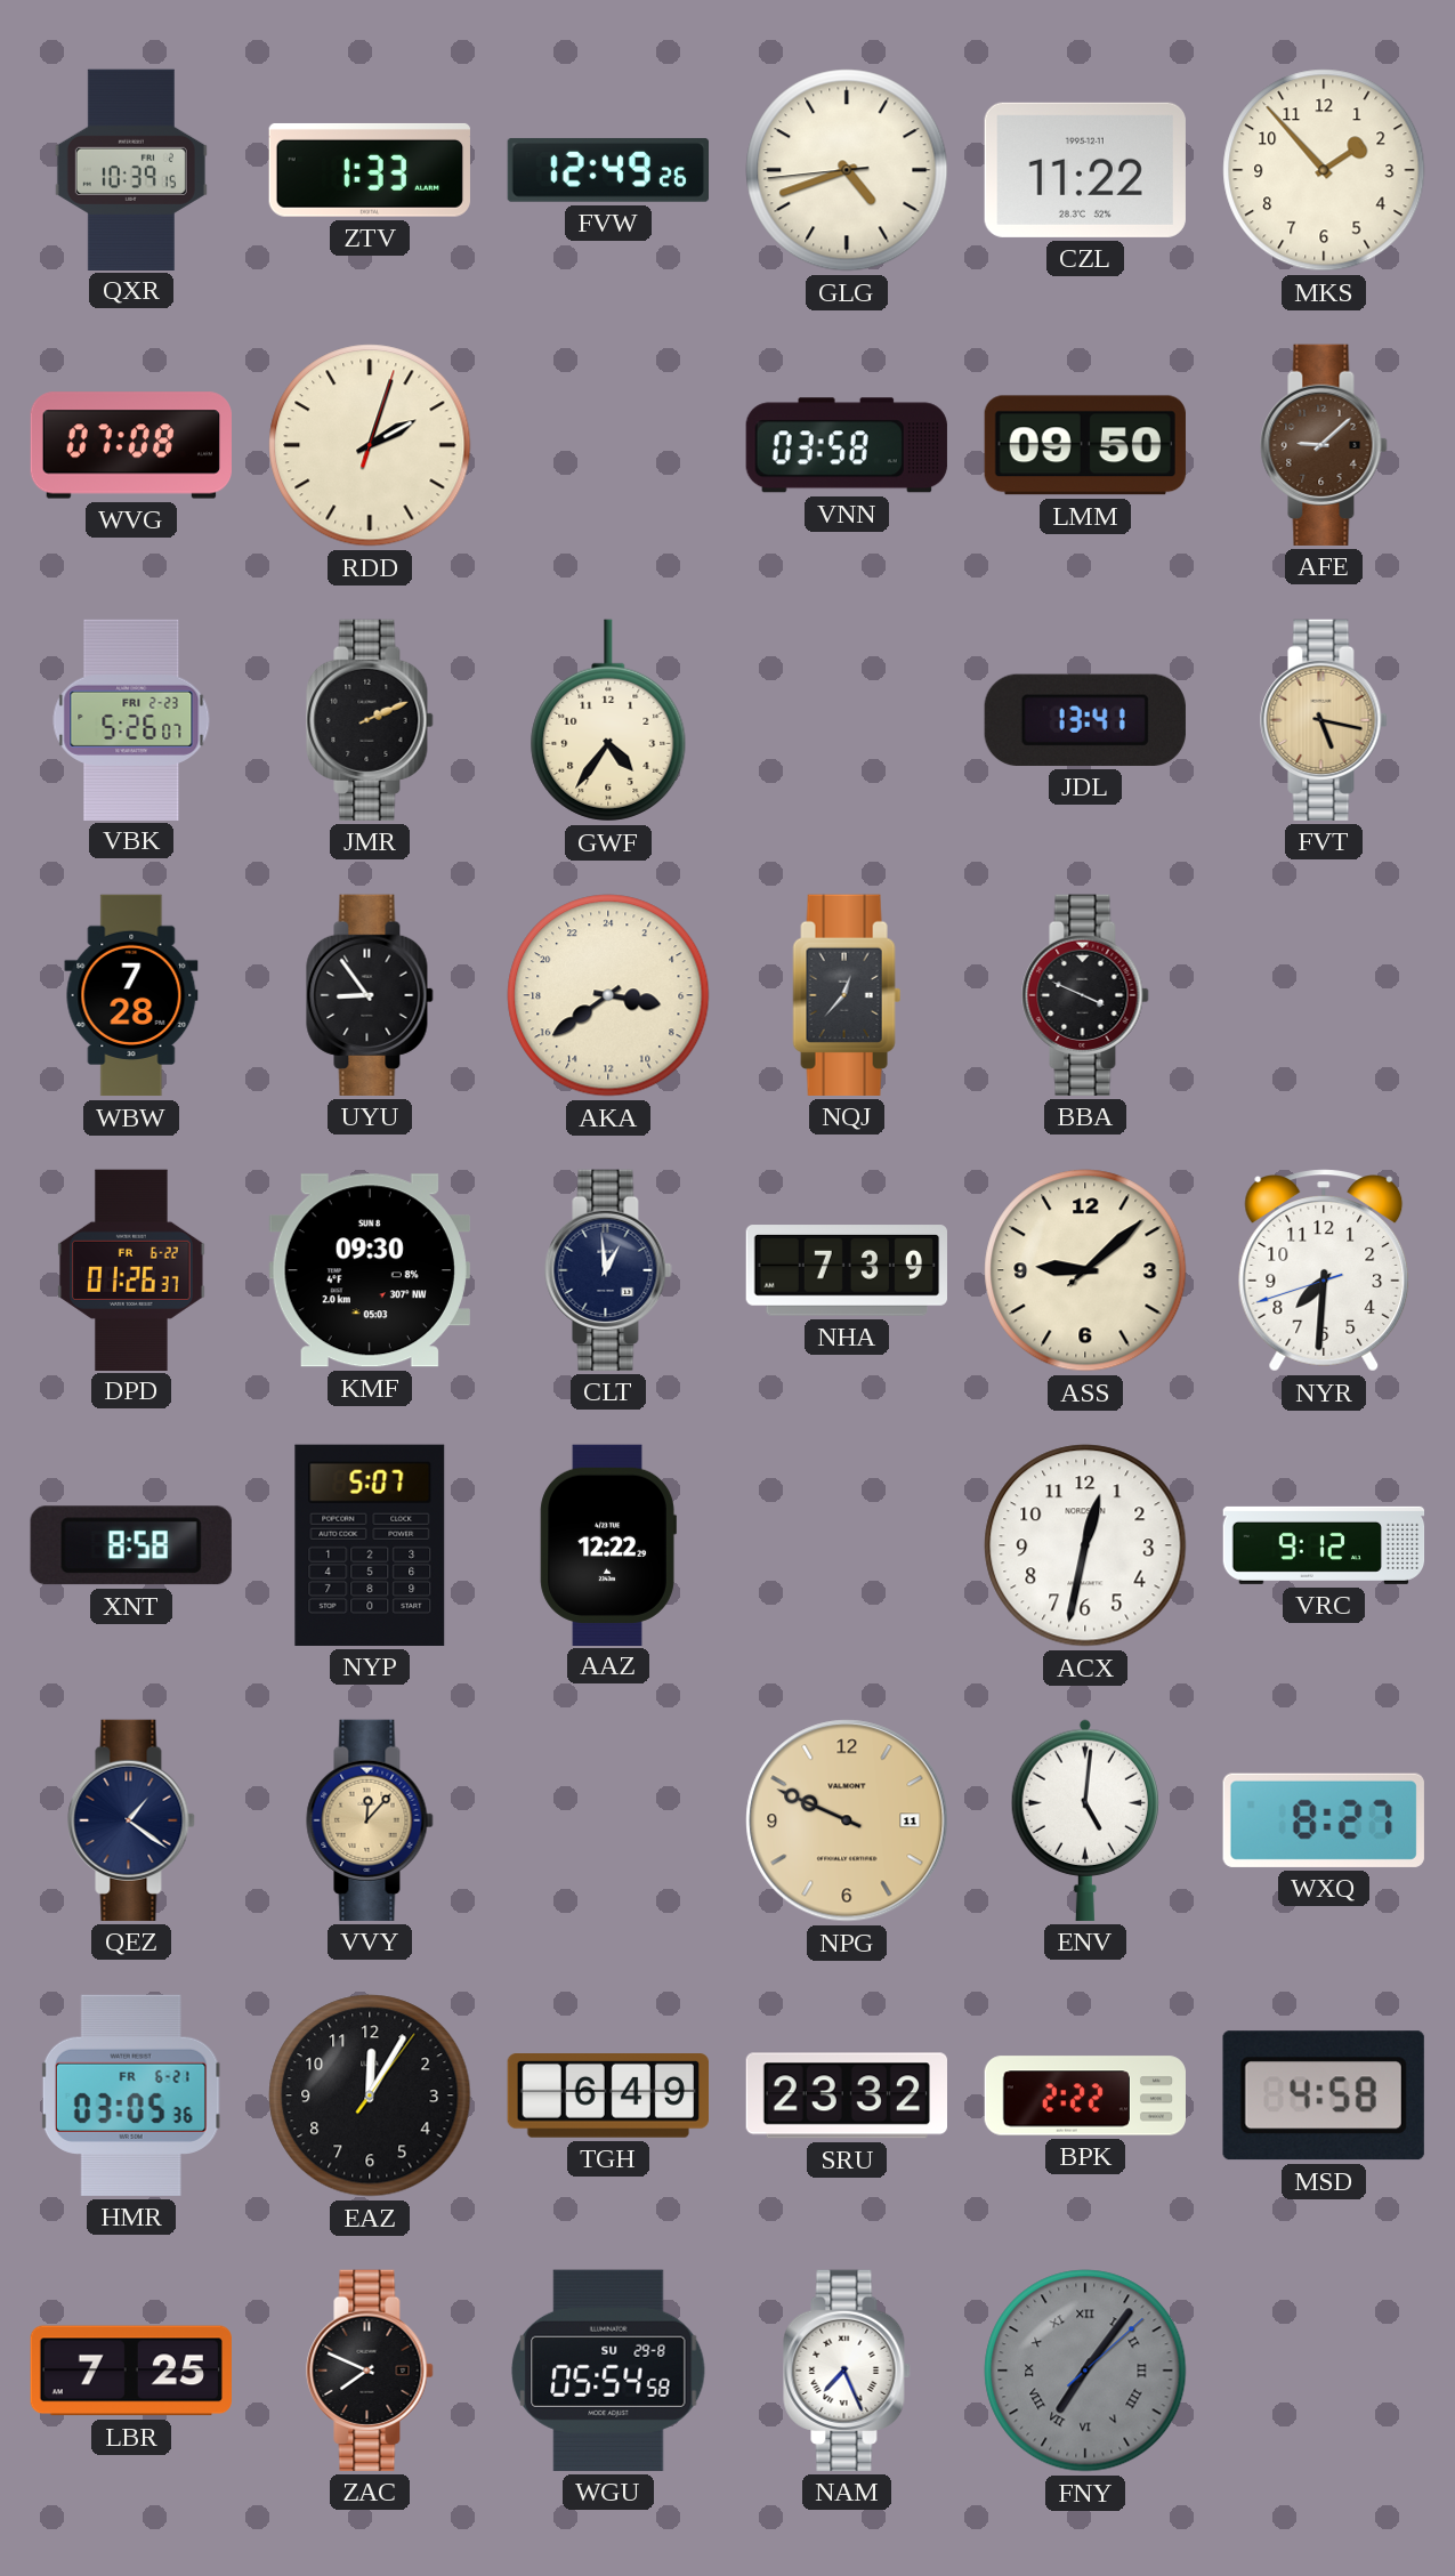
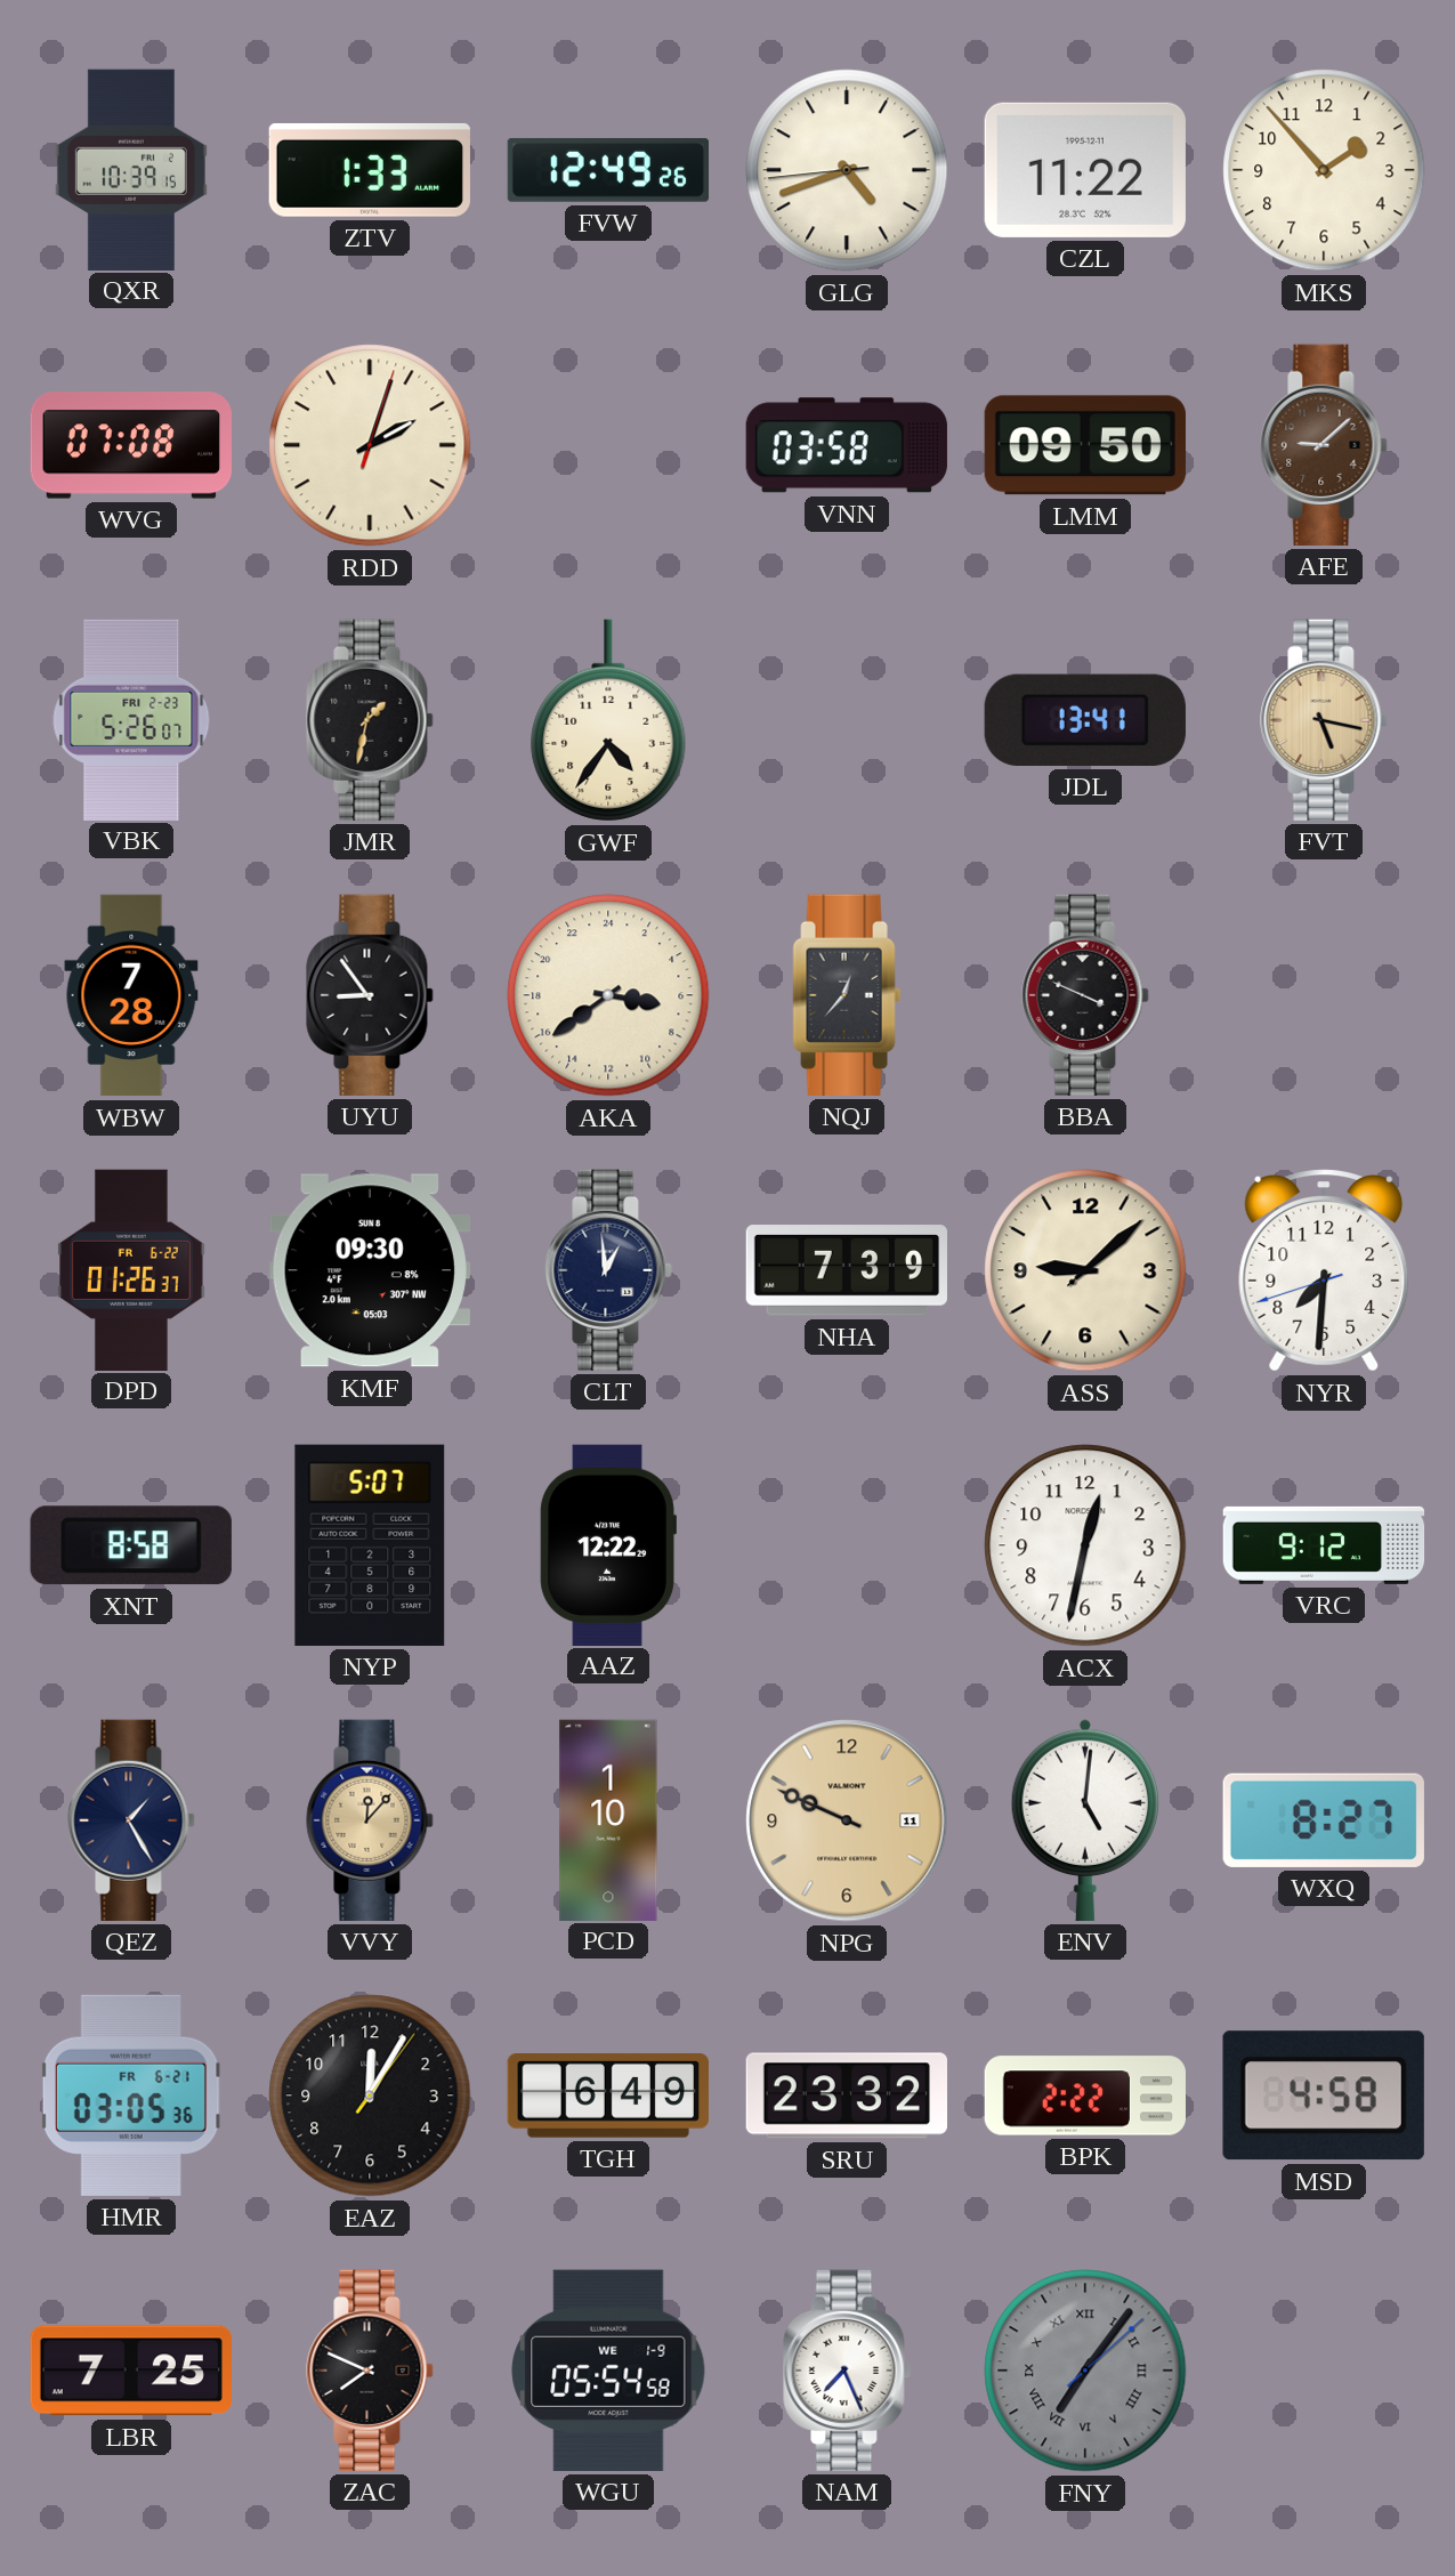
JMR: 2:11 -> 1:32
QEZ: 1:21 -> 1:25
PCD: none -> 1:10
WGU date: SU 29-8 -> WE 1-9
